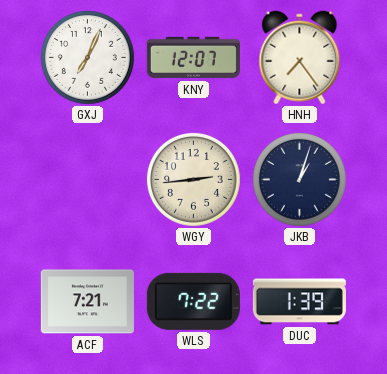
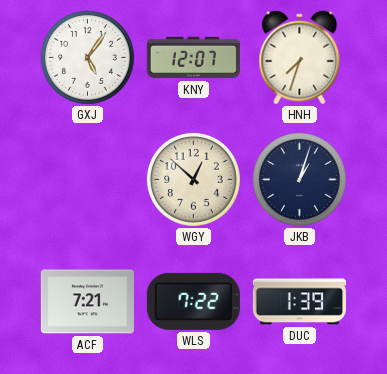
GXJ: 7:04 -> 5:06
HNH: 7:24 -> 7:33
WGY: 2:44 -> 12:52
